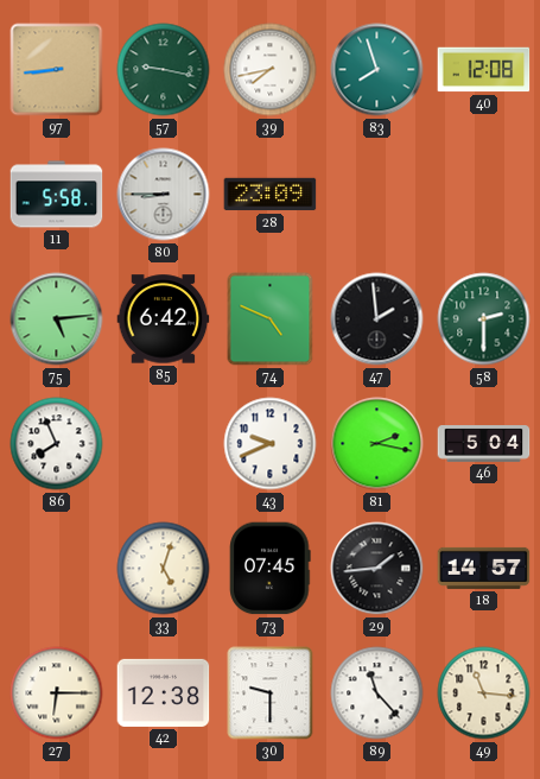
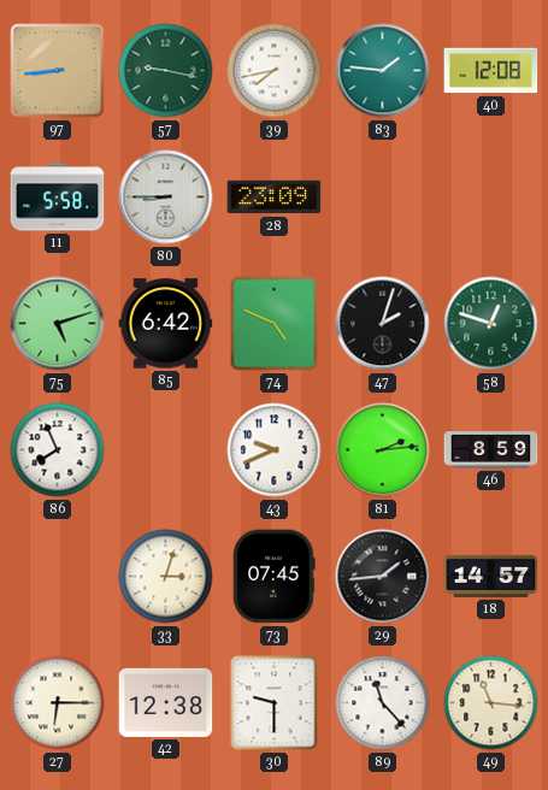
83: 7:57 -> 1:46
75: 5:14 -> 5:12
47: 1:59 -> 2:03
58: 2:30 -> 12:48
81: 2:17 -> 2:14
46: 5:04 -> 8:59
33: 5:03 -> 3:03
